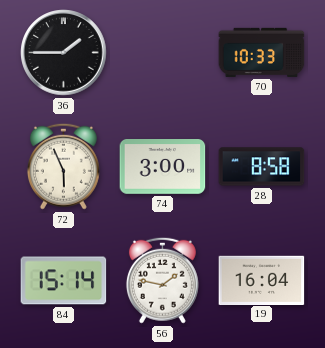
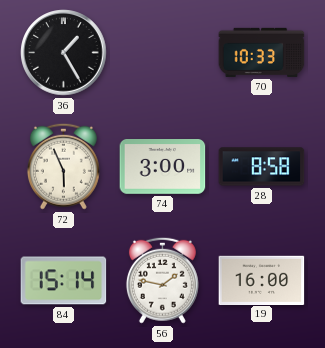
36: 1:45 -> 1:25
19: 16:04 -> 16:00
